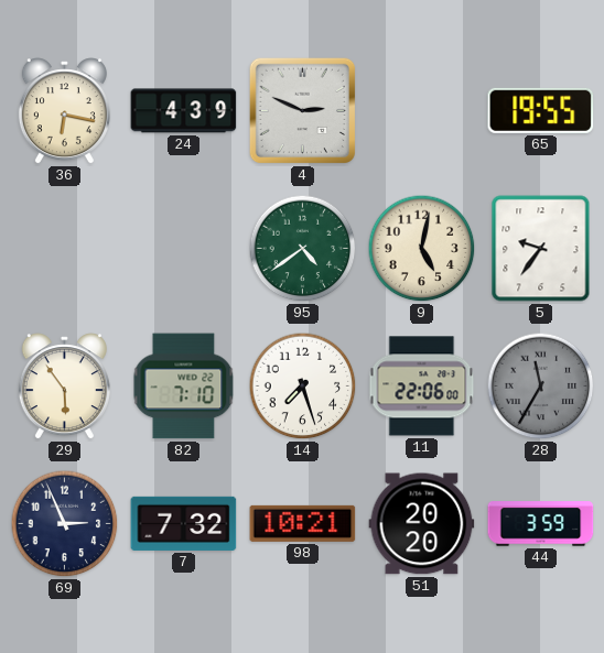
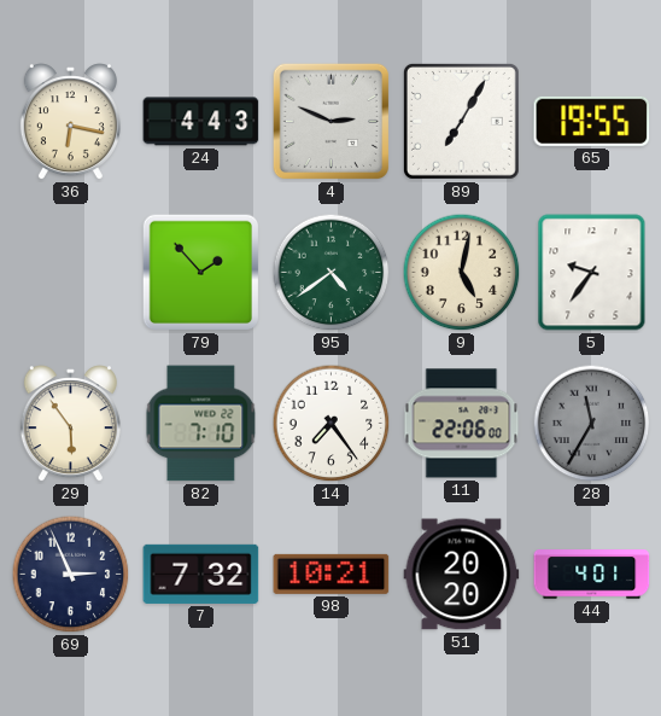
24: 4:39 -> 4:43
89: none -> 7:05
79: none -> 1:53
14: 7:27 -> 7:24
44: 3:59 -> 4:01
